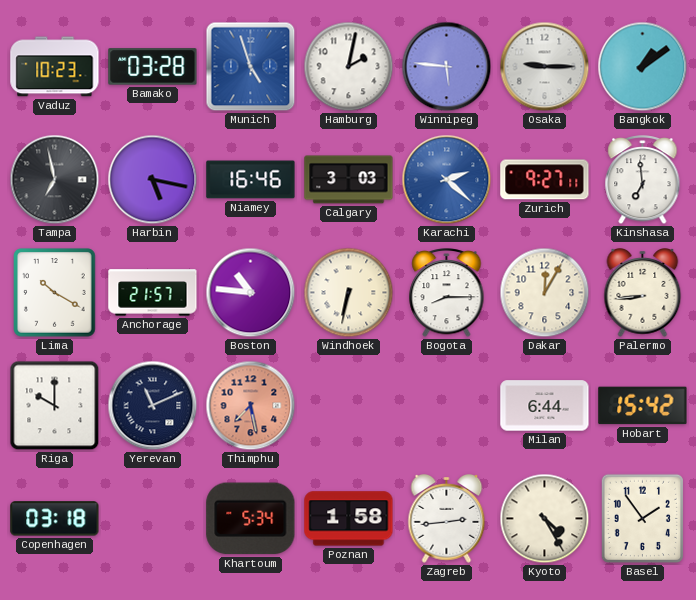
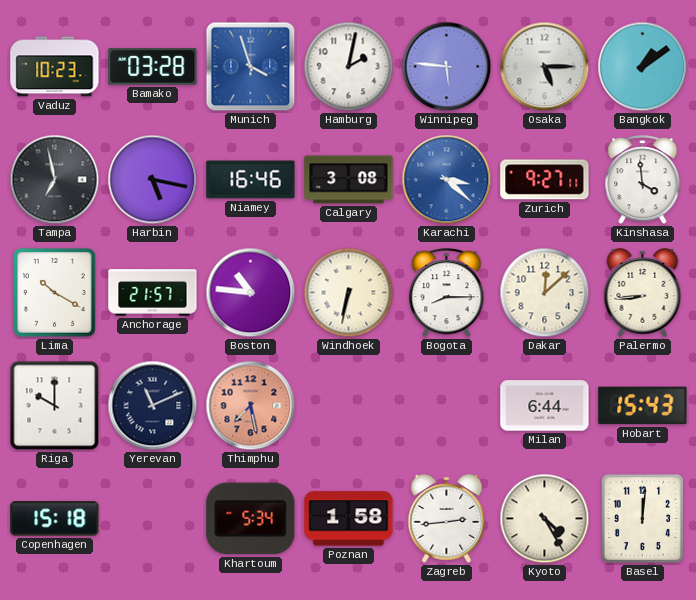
Munich: 4:57 -> 3:57
Osaka: 9:15 -> 5:15
Calgary: 3:03 -> 3:08
Karachi: 2:22 -> 3:22
Kinshasa: 6:59 -> 3:59
Dakar: 12:05 -> 12:08
Hobart: 15:42 -> 15:43
Copenhagen: 03:18 -> 15:18
Basel: 1:54 -> 12:01
